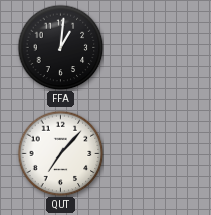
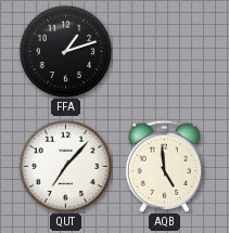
FFA: 1:01 -> 1:12
AQB: none -> 4:59
